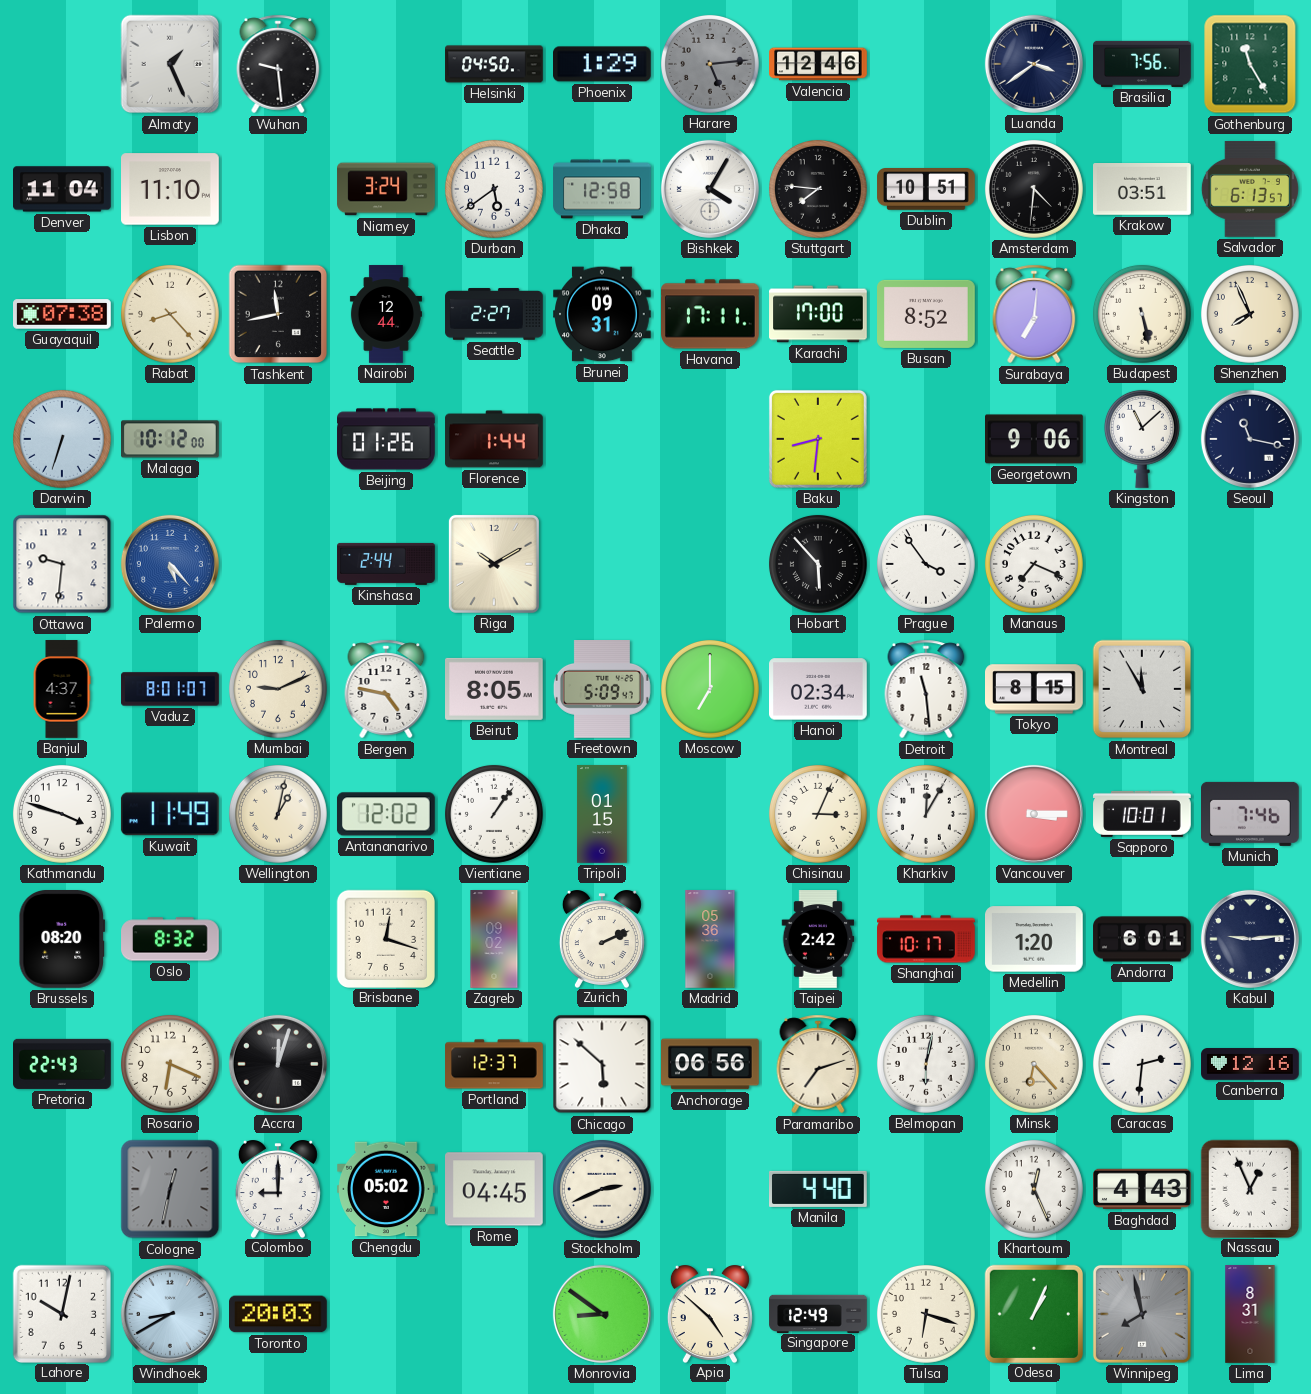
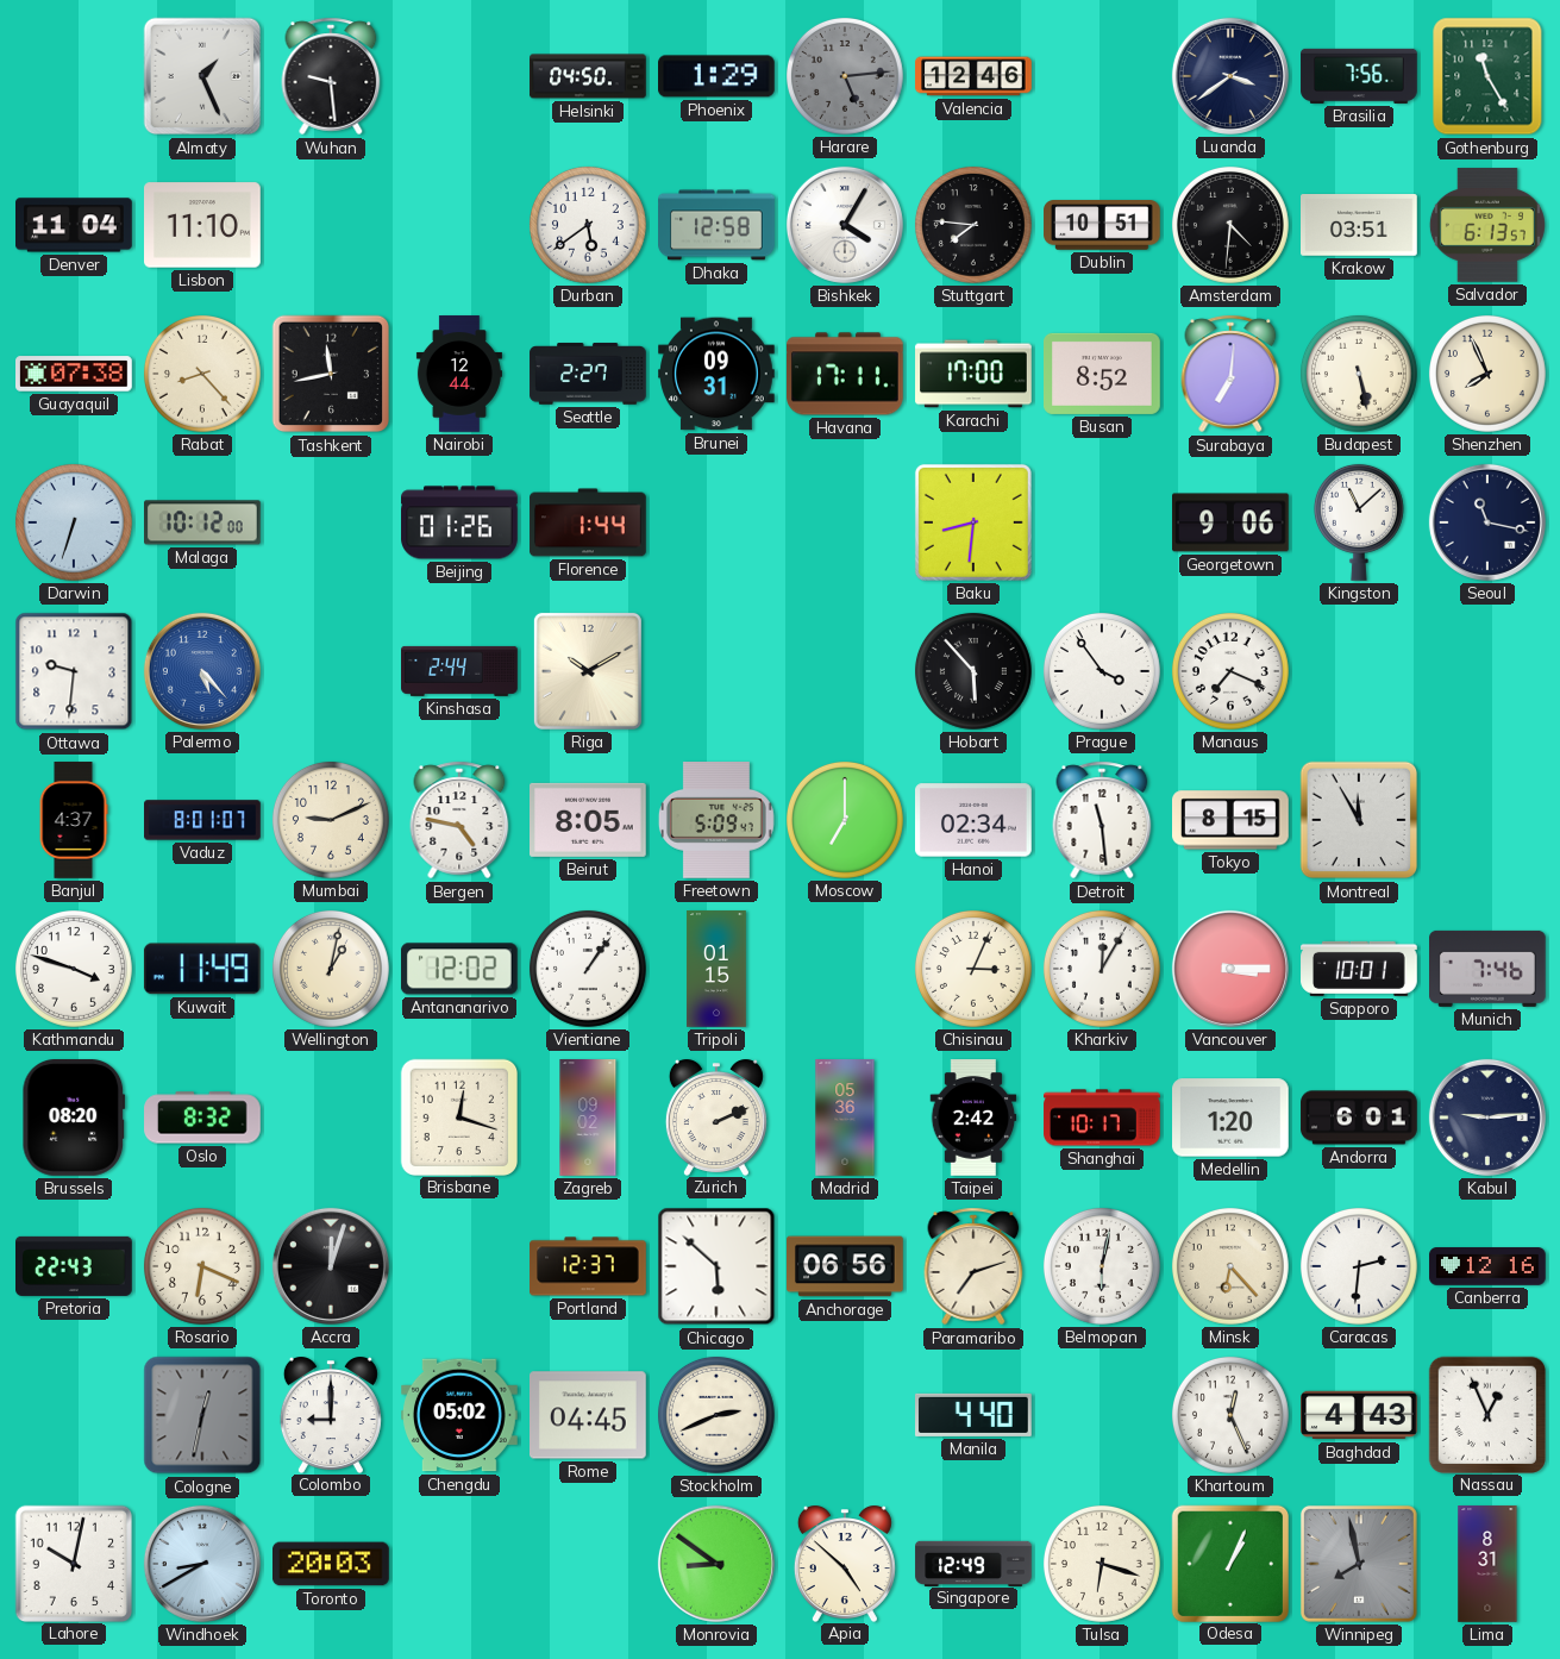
Niamey: 3:24 -> none
